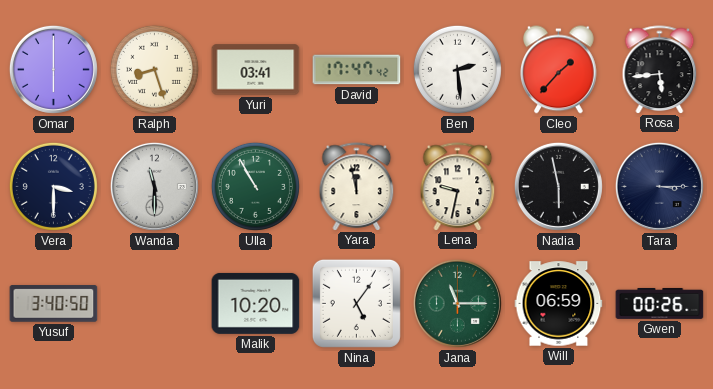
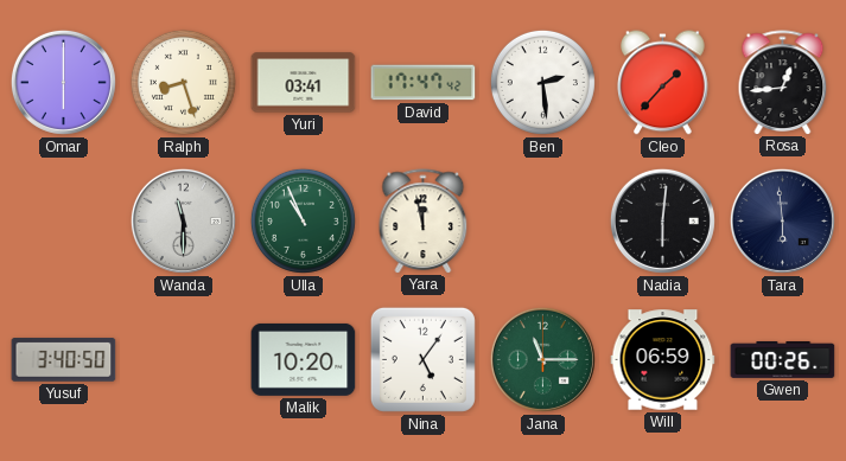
Rosa: 5:44 -> 12:44
Vera: 3:30 -> none
Ulla: 10:55 -> 10:56
Lena: 9:32 -> none
Nadia: 5:58 -> 6:01
Tara: 3:15 -> 5:59
